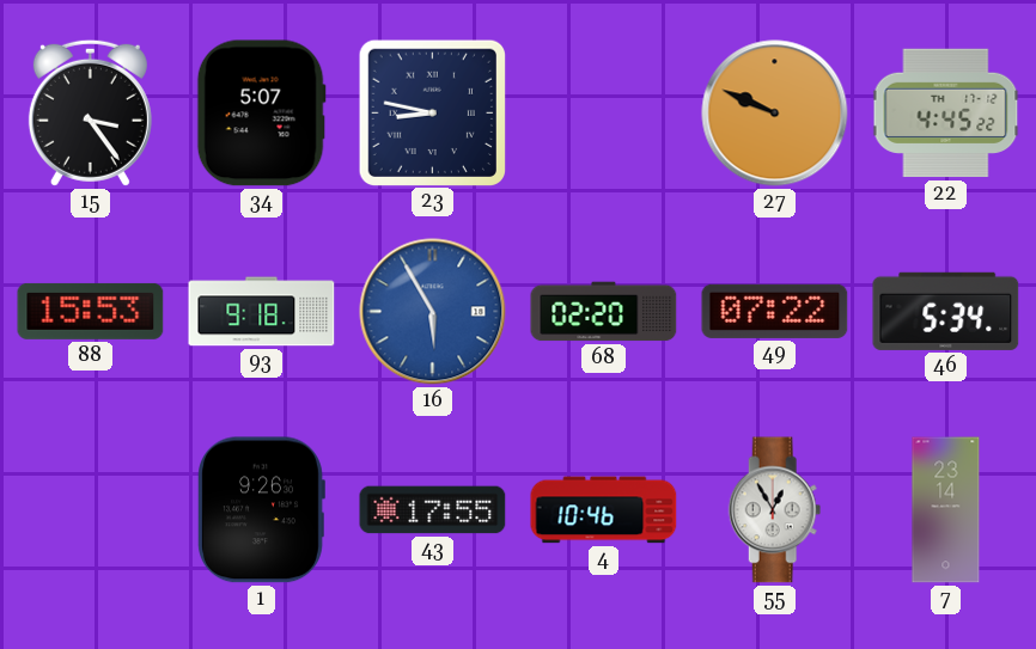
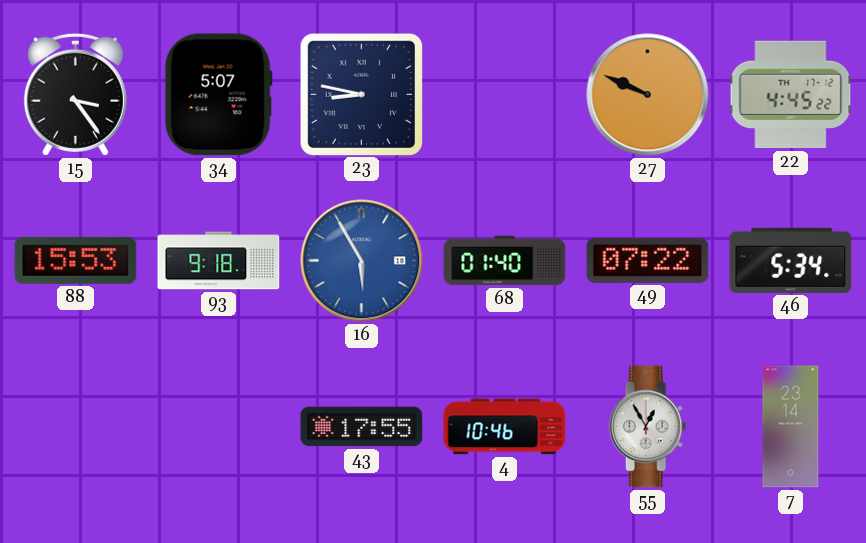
68: 02:20 -> 01:40
1: 9:26 -> none
